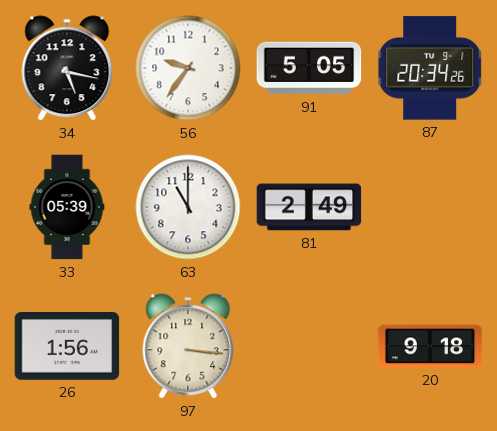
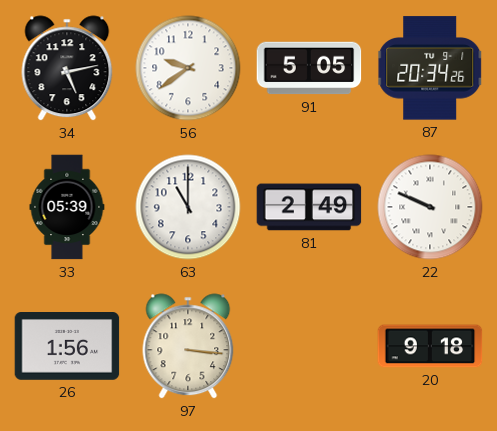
34: 5:17 -> 5:13
56: 9:36 -> 9:39
22: none -> 9:49
